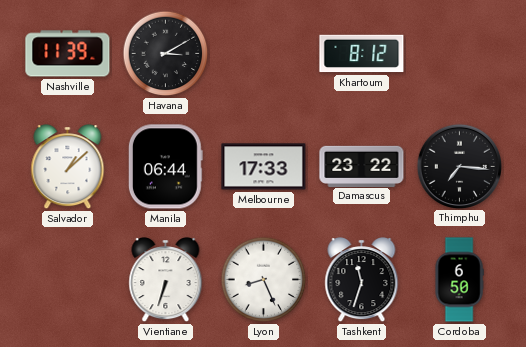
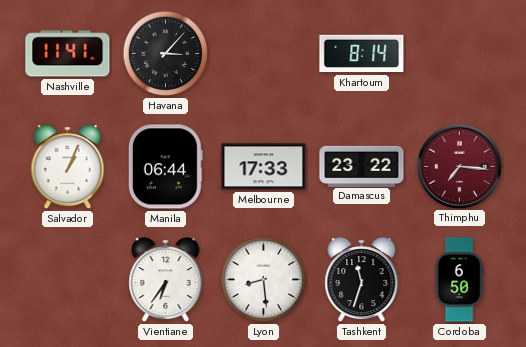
Nashville: 11:39 -> 11:41
Havana: 3:10 -> 3:07
Khartoum: 8:12 -> 8:14
Salvador: 1:08 -> 1:04
Thimphu dial: black -> burgundy
Vientiane: 6:33 -> 6:36
Lyon: 8:26 -> 8:29
